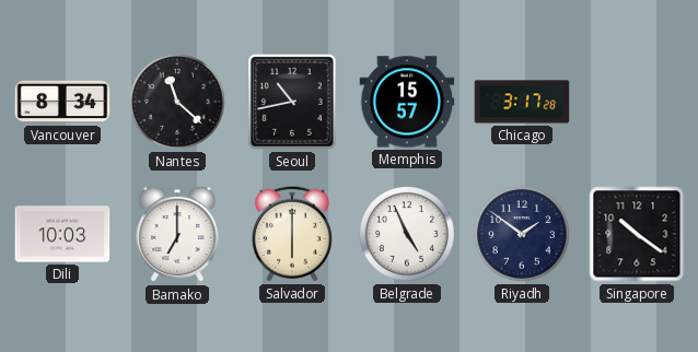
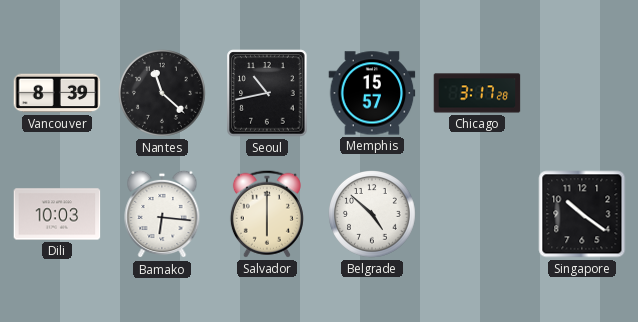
Vancouver: 8:34 -> 8:39
Bamako: 7:00 -> 6:16
Belgrade: 4:56 -> 4:52
Riyadh: 1:51 -> none
